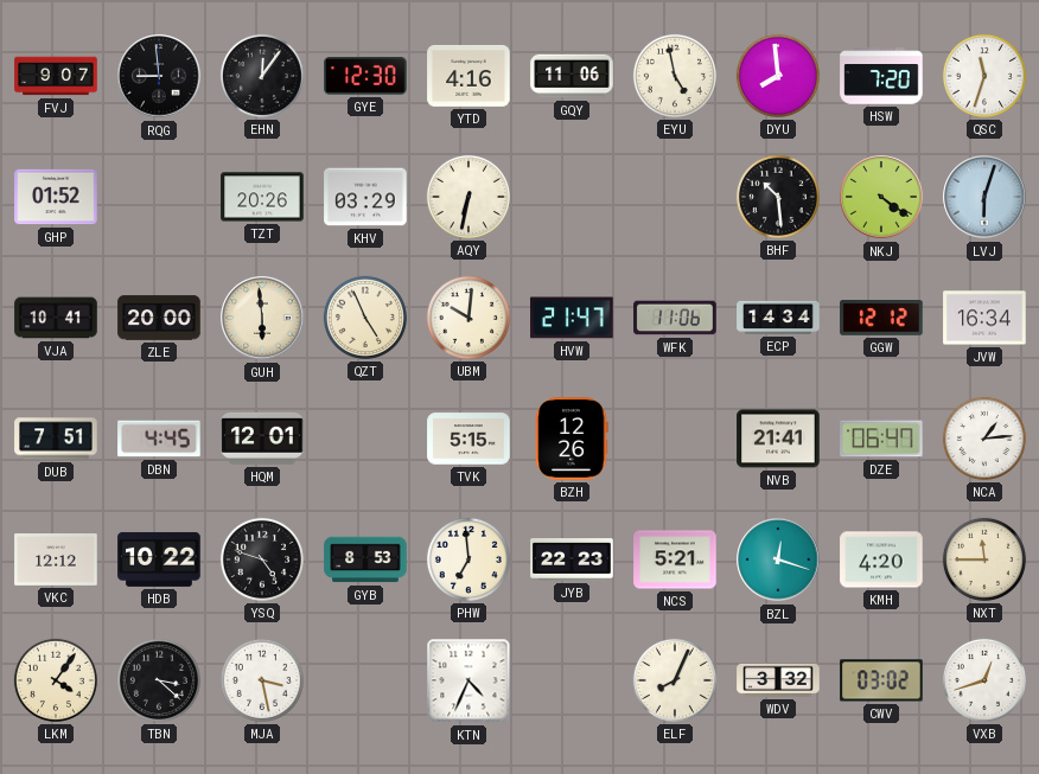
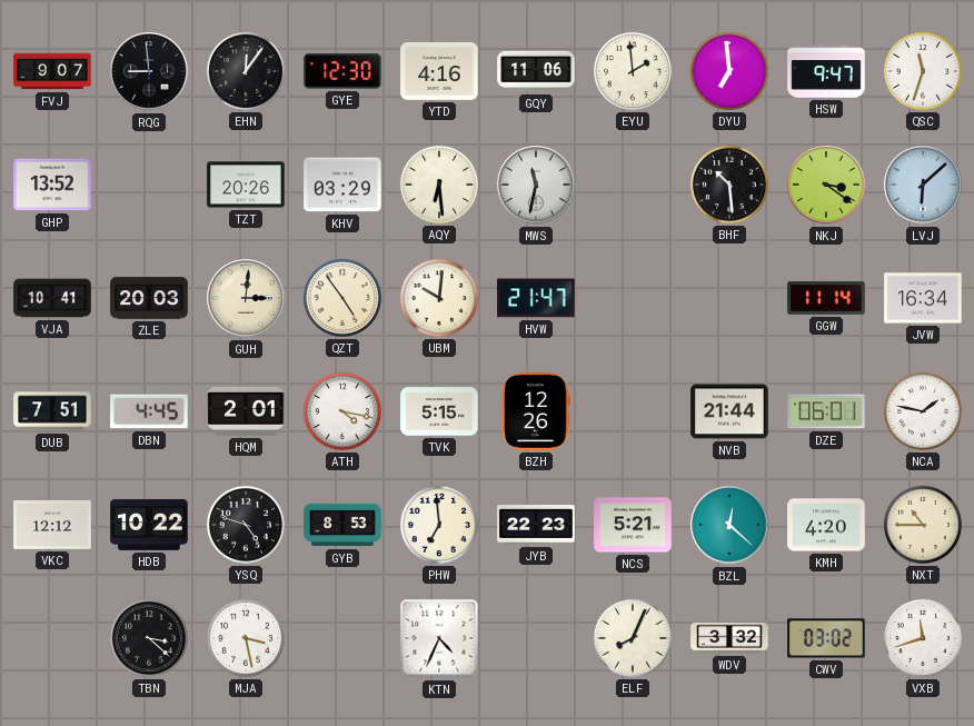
EYU: 4:58 -> 1:59
DYU: 7:59 -> 6:59
HSW: 7:20 -> 9:47
GHP: 01:52 -> 13:52
AQY: 6:32 -> 6:29
MWS: none -> 11:32
NKJ: 4:21 -> 3:21
LVJ: 6:03 -> 6:08
ZLE: 20:00 -> 20:03
GUH: 5:59 -> 3:01
QZT: 4:56 -> 4:54
WFK: 11:06 -> none
ECP: 14:34 -> none
GGW: 12:12 -> 11:14
HQM: 12:01 -> 2:01
ATH: none -> 4:17
NVB: 21:41 -> 21:44
DZE: 06:47 -> 06:01
NCA: 1:14 -> 1:47
BZL: 12:18 -> 12:22
NXT: 11:45 -> 10:45
LKM: 4:06 -> none
VXB: 12:42 -> 11:42
